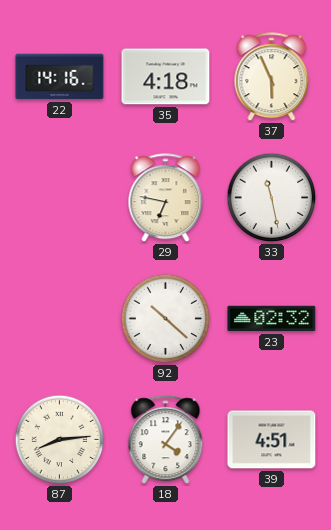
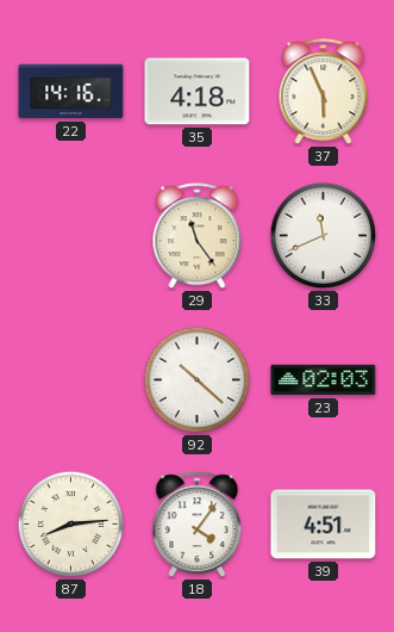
29: 6:47 -> 11:24
33: 11:28 -> 11:41
23: 02:32 -> 02:03
